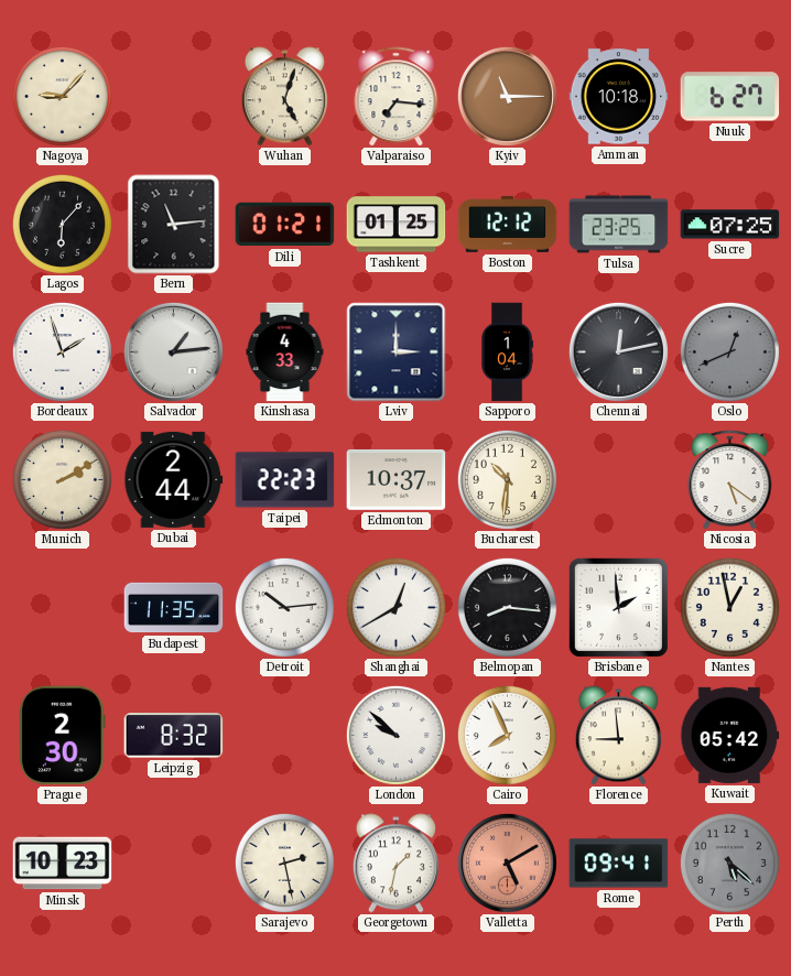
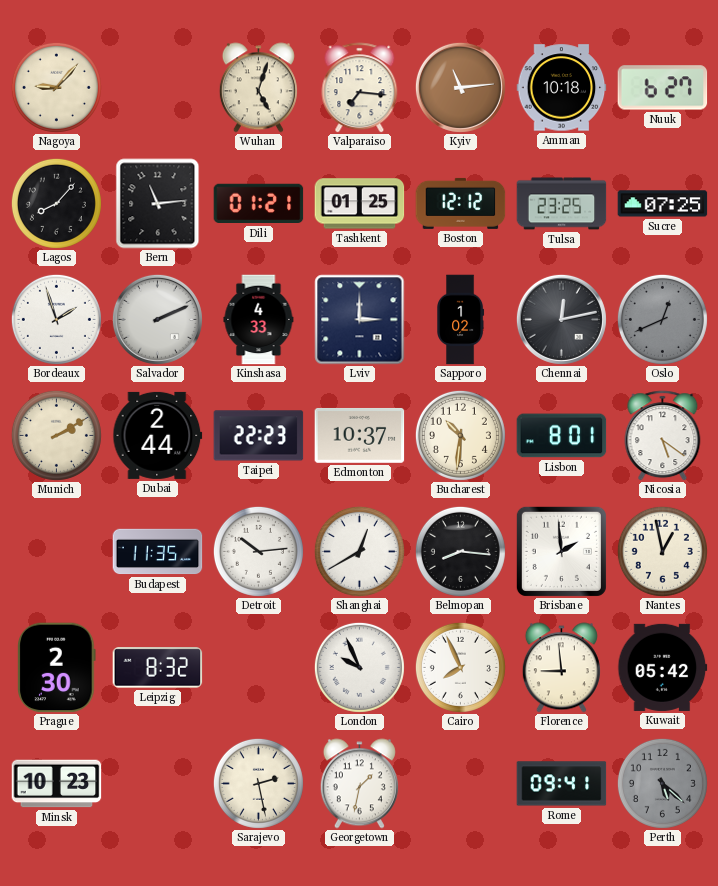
Kyiv: 11:15 -> 11:14
Lagos: 6:07 -> 8:07
Salvador: 1:14 -> 2:11
Sapporo: 1:04 -> 1:02
Lisbon: none -> 8:01
London: 9:52 -> 9:56
Valletta: 5:10 -> none
